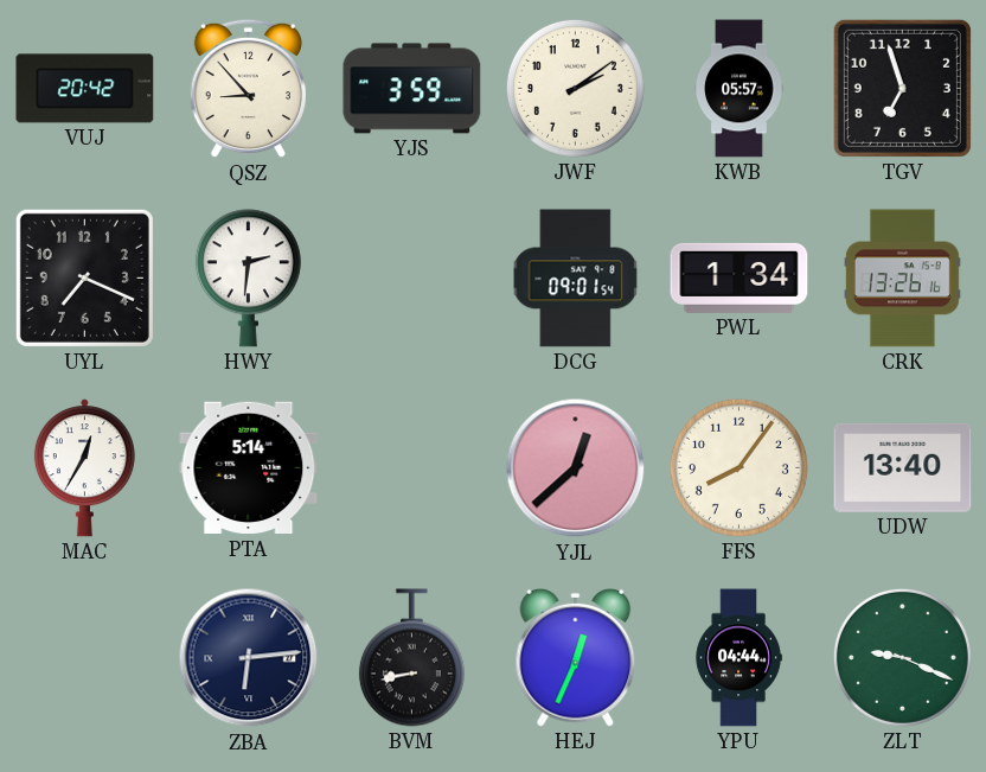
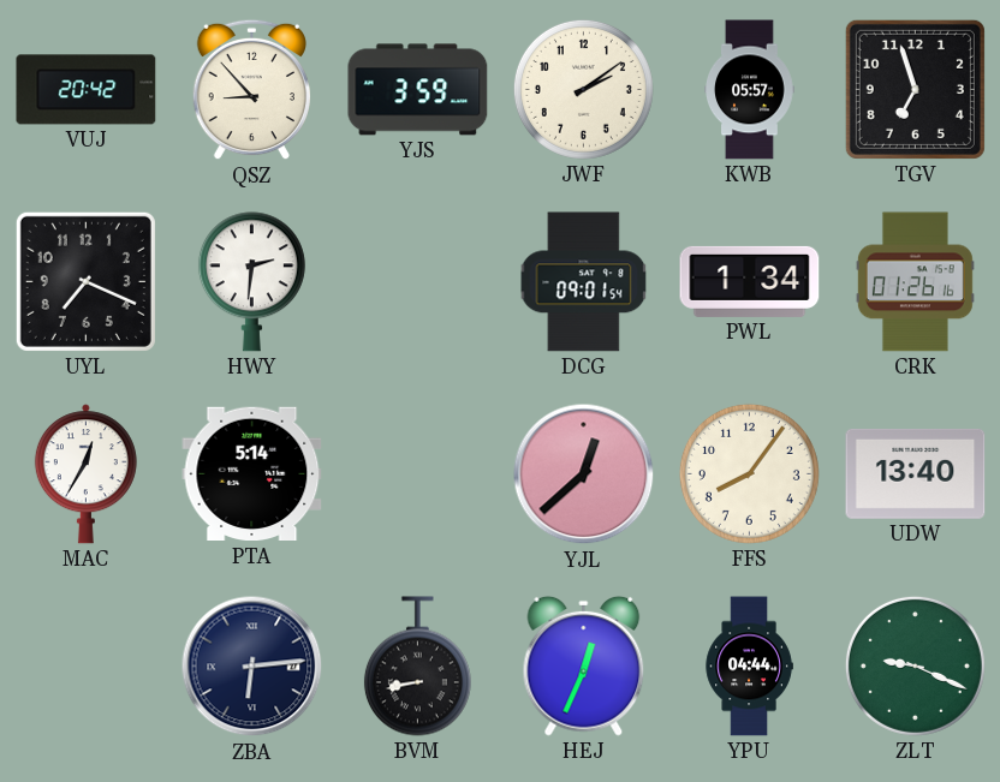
CRK: 13:26 -> 01:26
